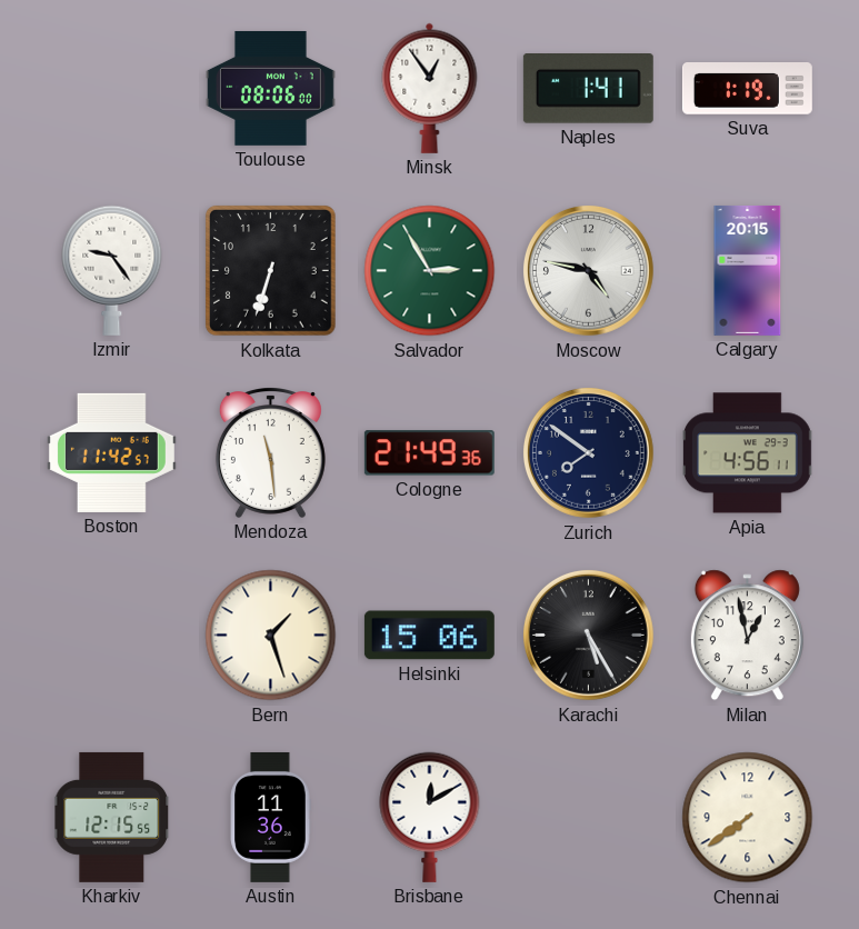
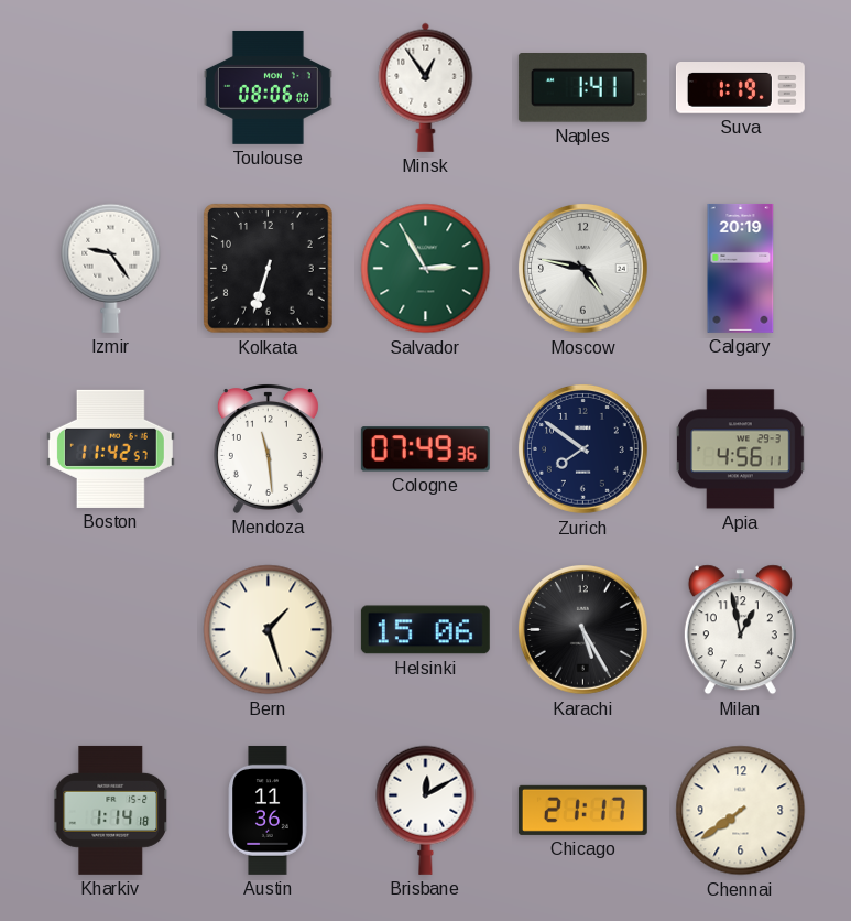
Calgary: 20:15 -> 20:19
Cologne: 21:49 -> 07:49
Kharkiv: 12:15 -> 1:14
Chicago: none -> 21:17
